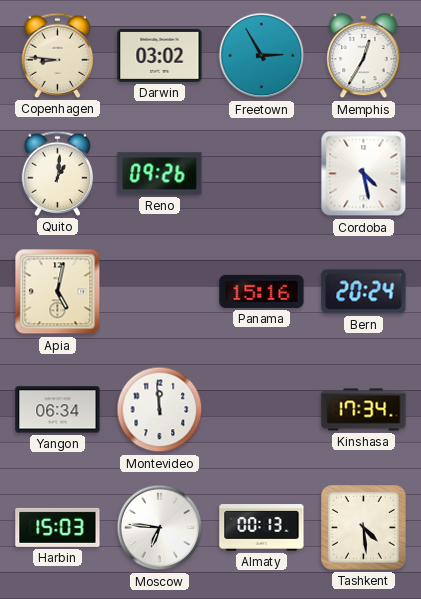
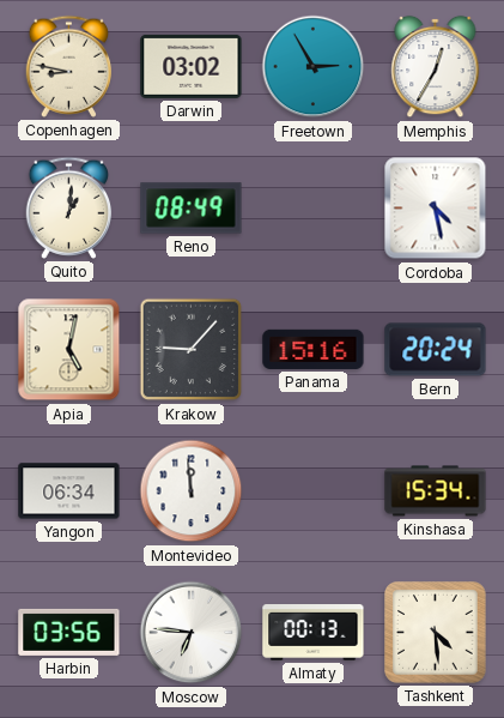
Copenhagen: 8:46 -> 8:47
Reno: 09:26 -> 08:49
Krakow: none -> 9:07
Kinshasa: 17:34 -> 15:34
Harbin: 15:03 -> 03:56
